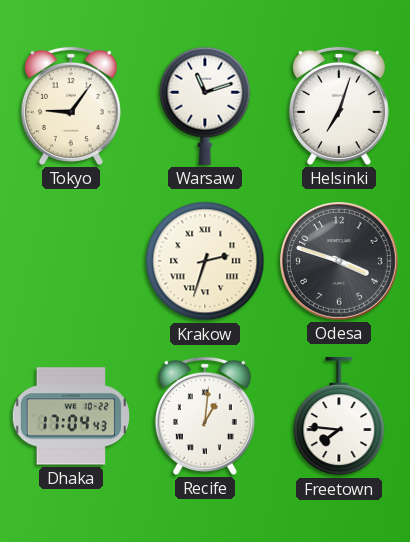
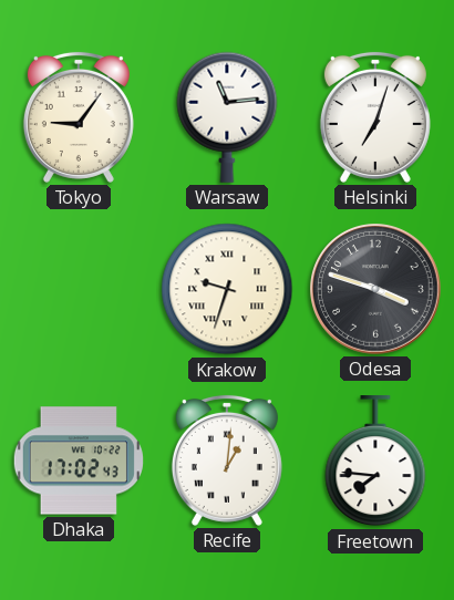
Warsaw: 11:12 -> 11:14
Krakow: 2:33 -> 9:33
Dhaka: 17:04 -> 17:02
